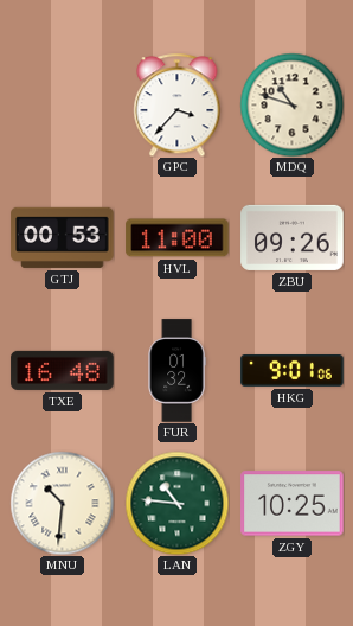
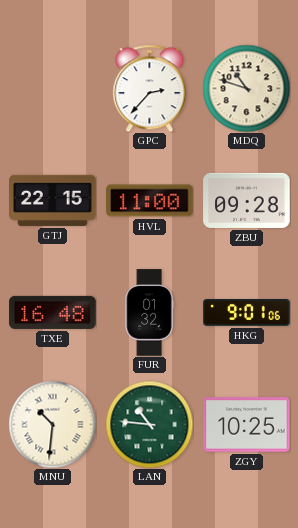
GPC: 3:37 -> 2:37
GTJ: 00:53 -> 22:15
ZBU: 09:26 -> 09:28
